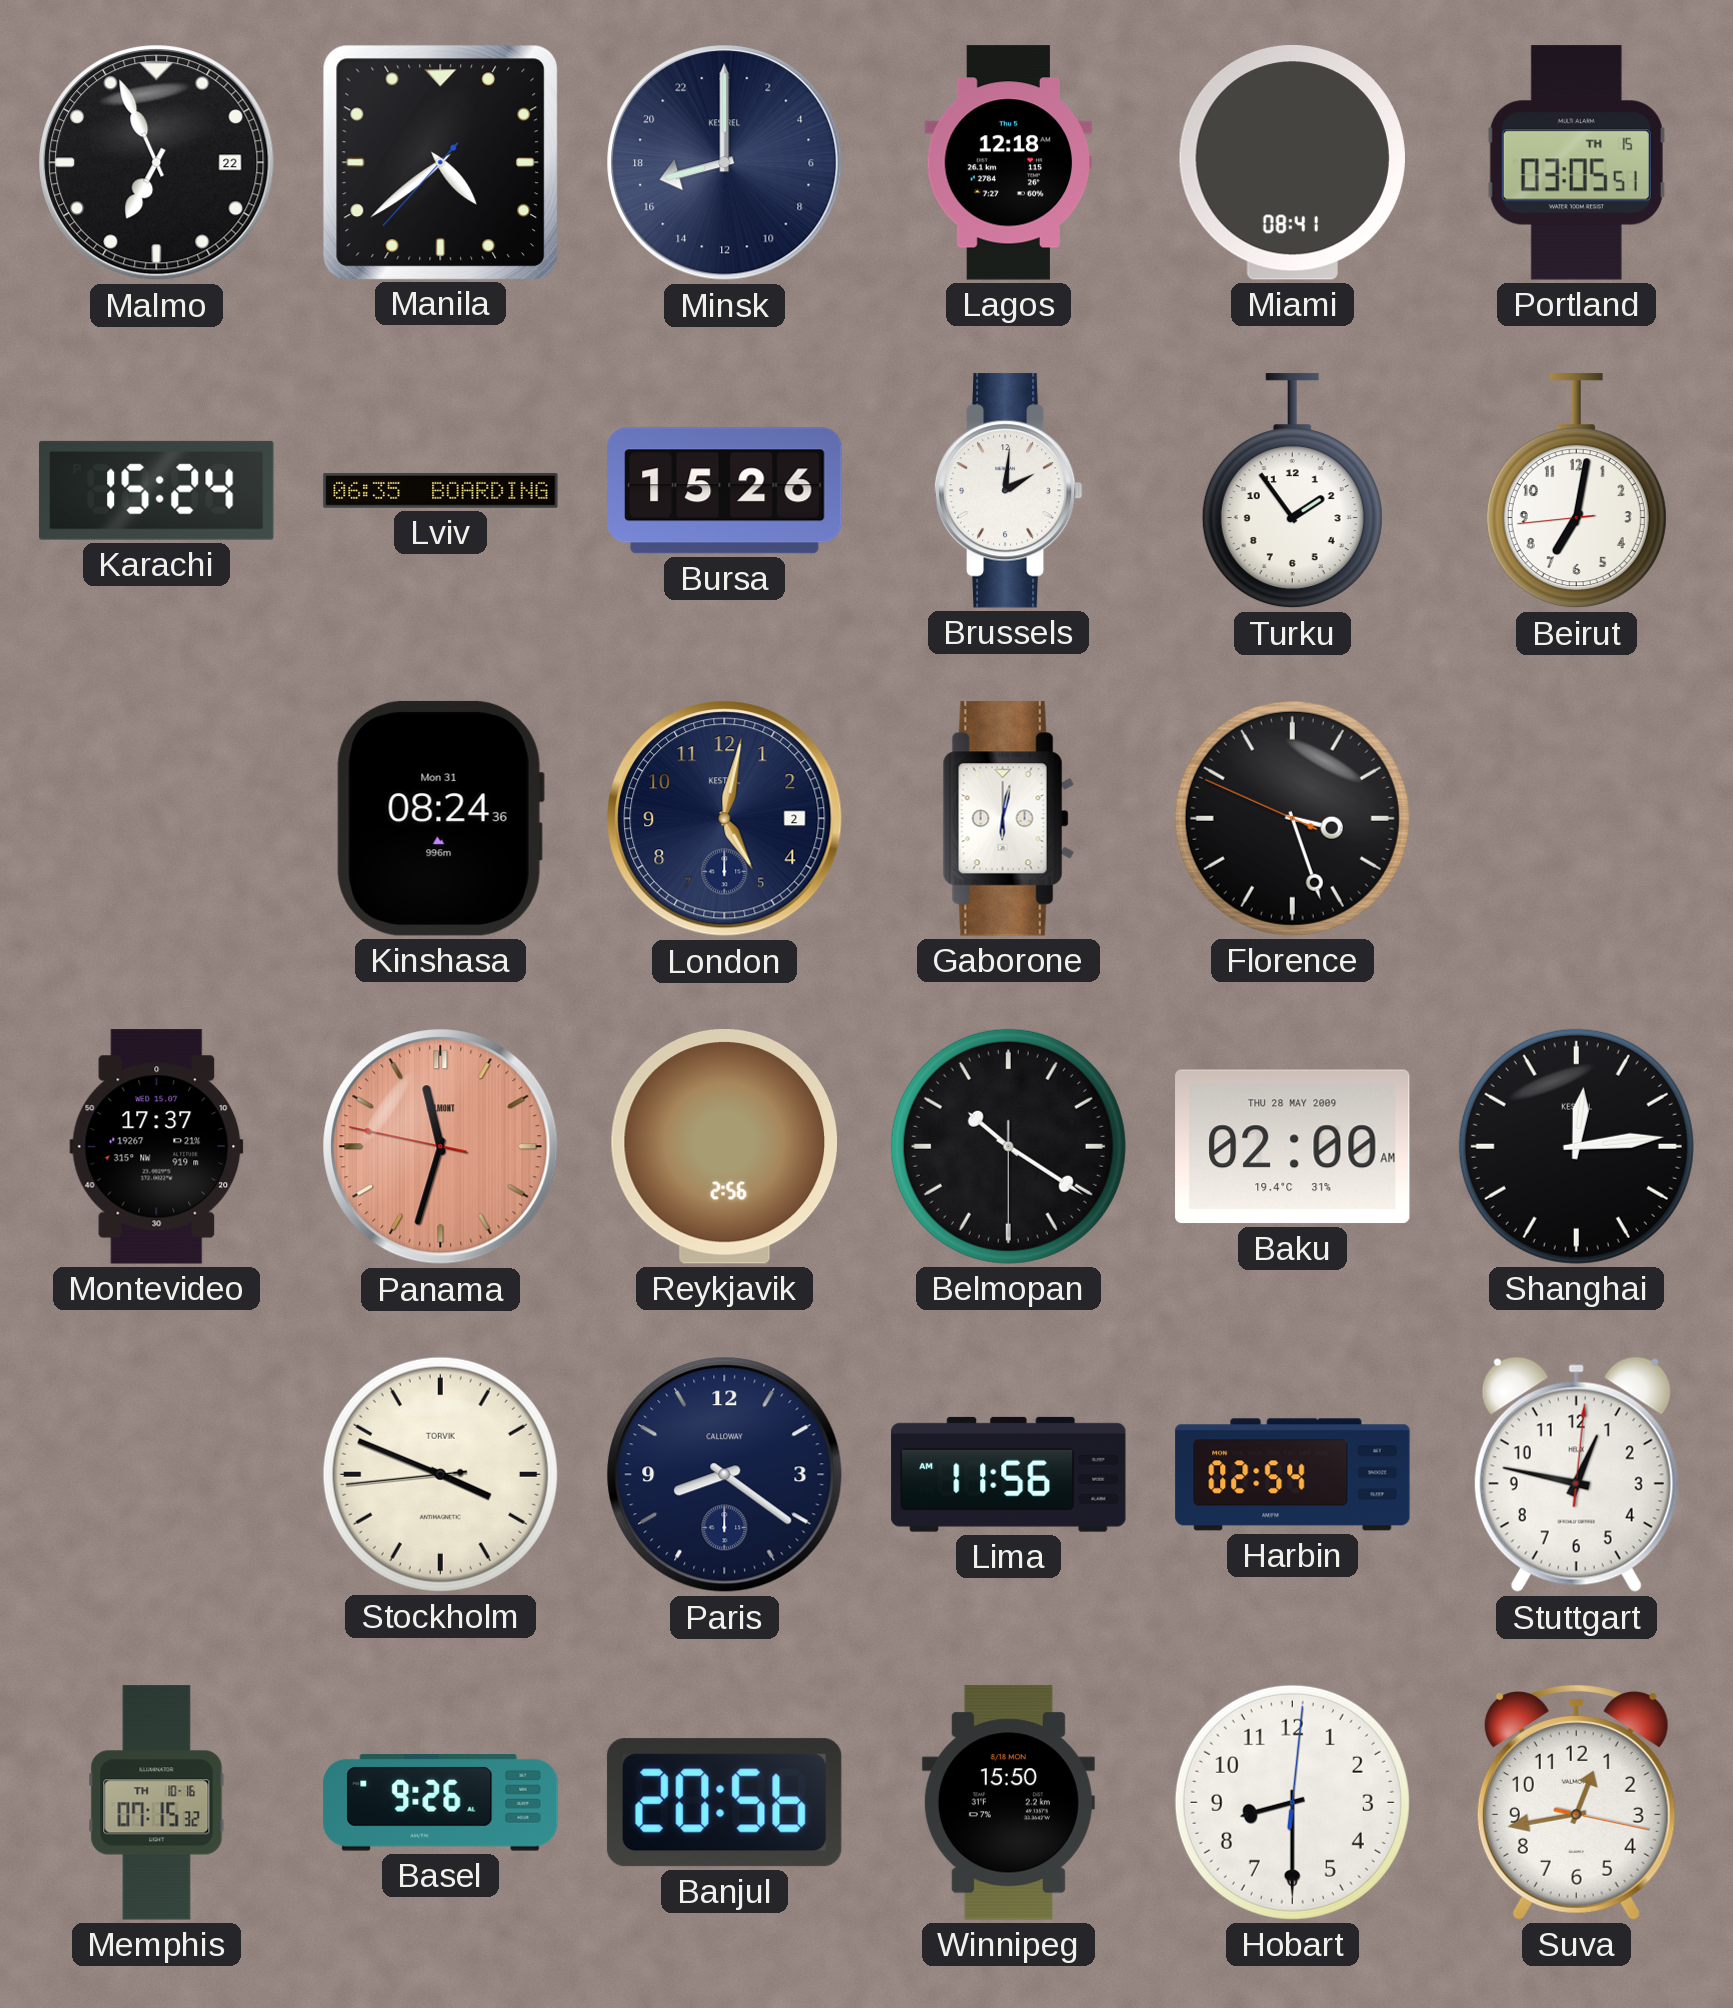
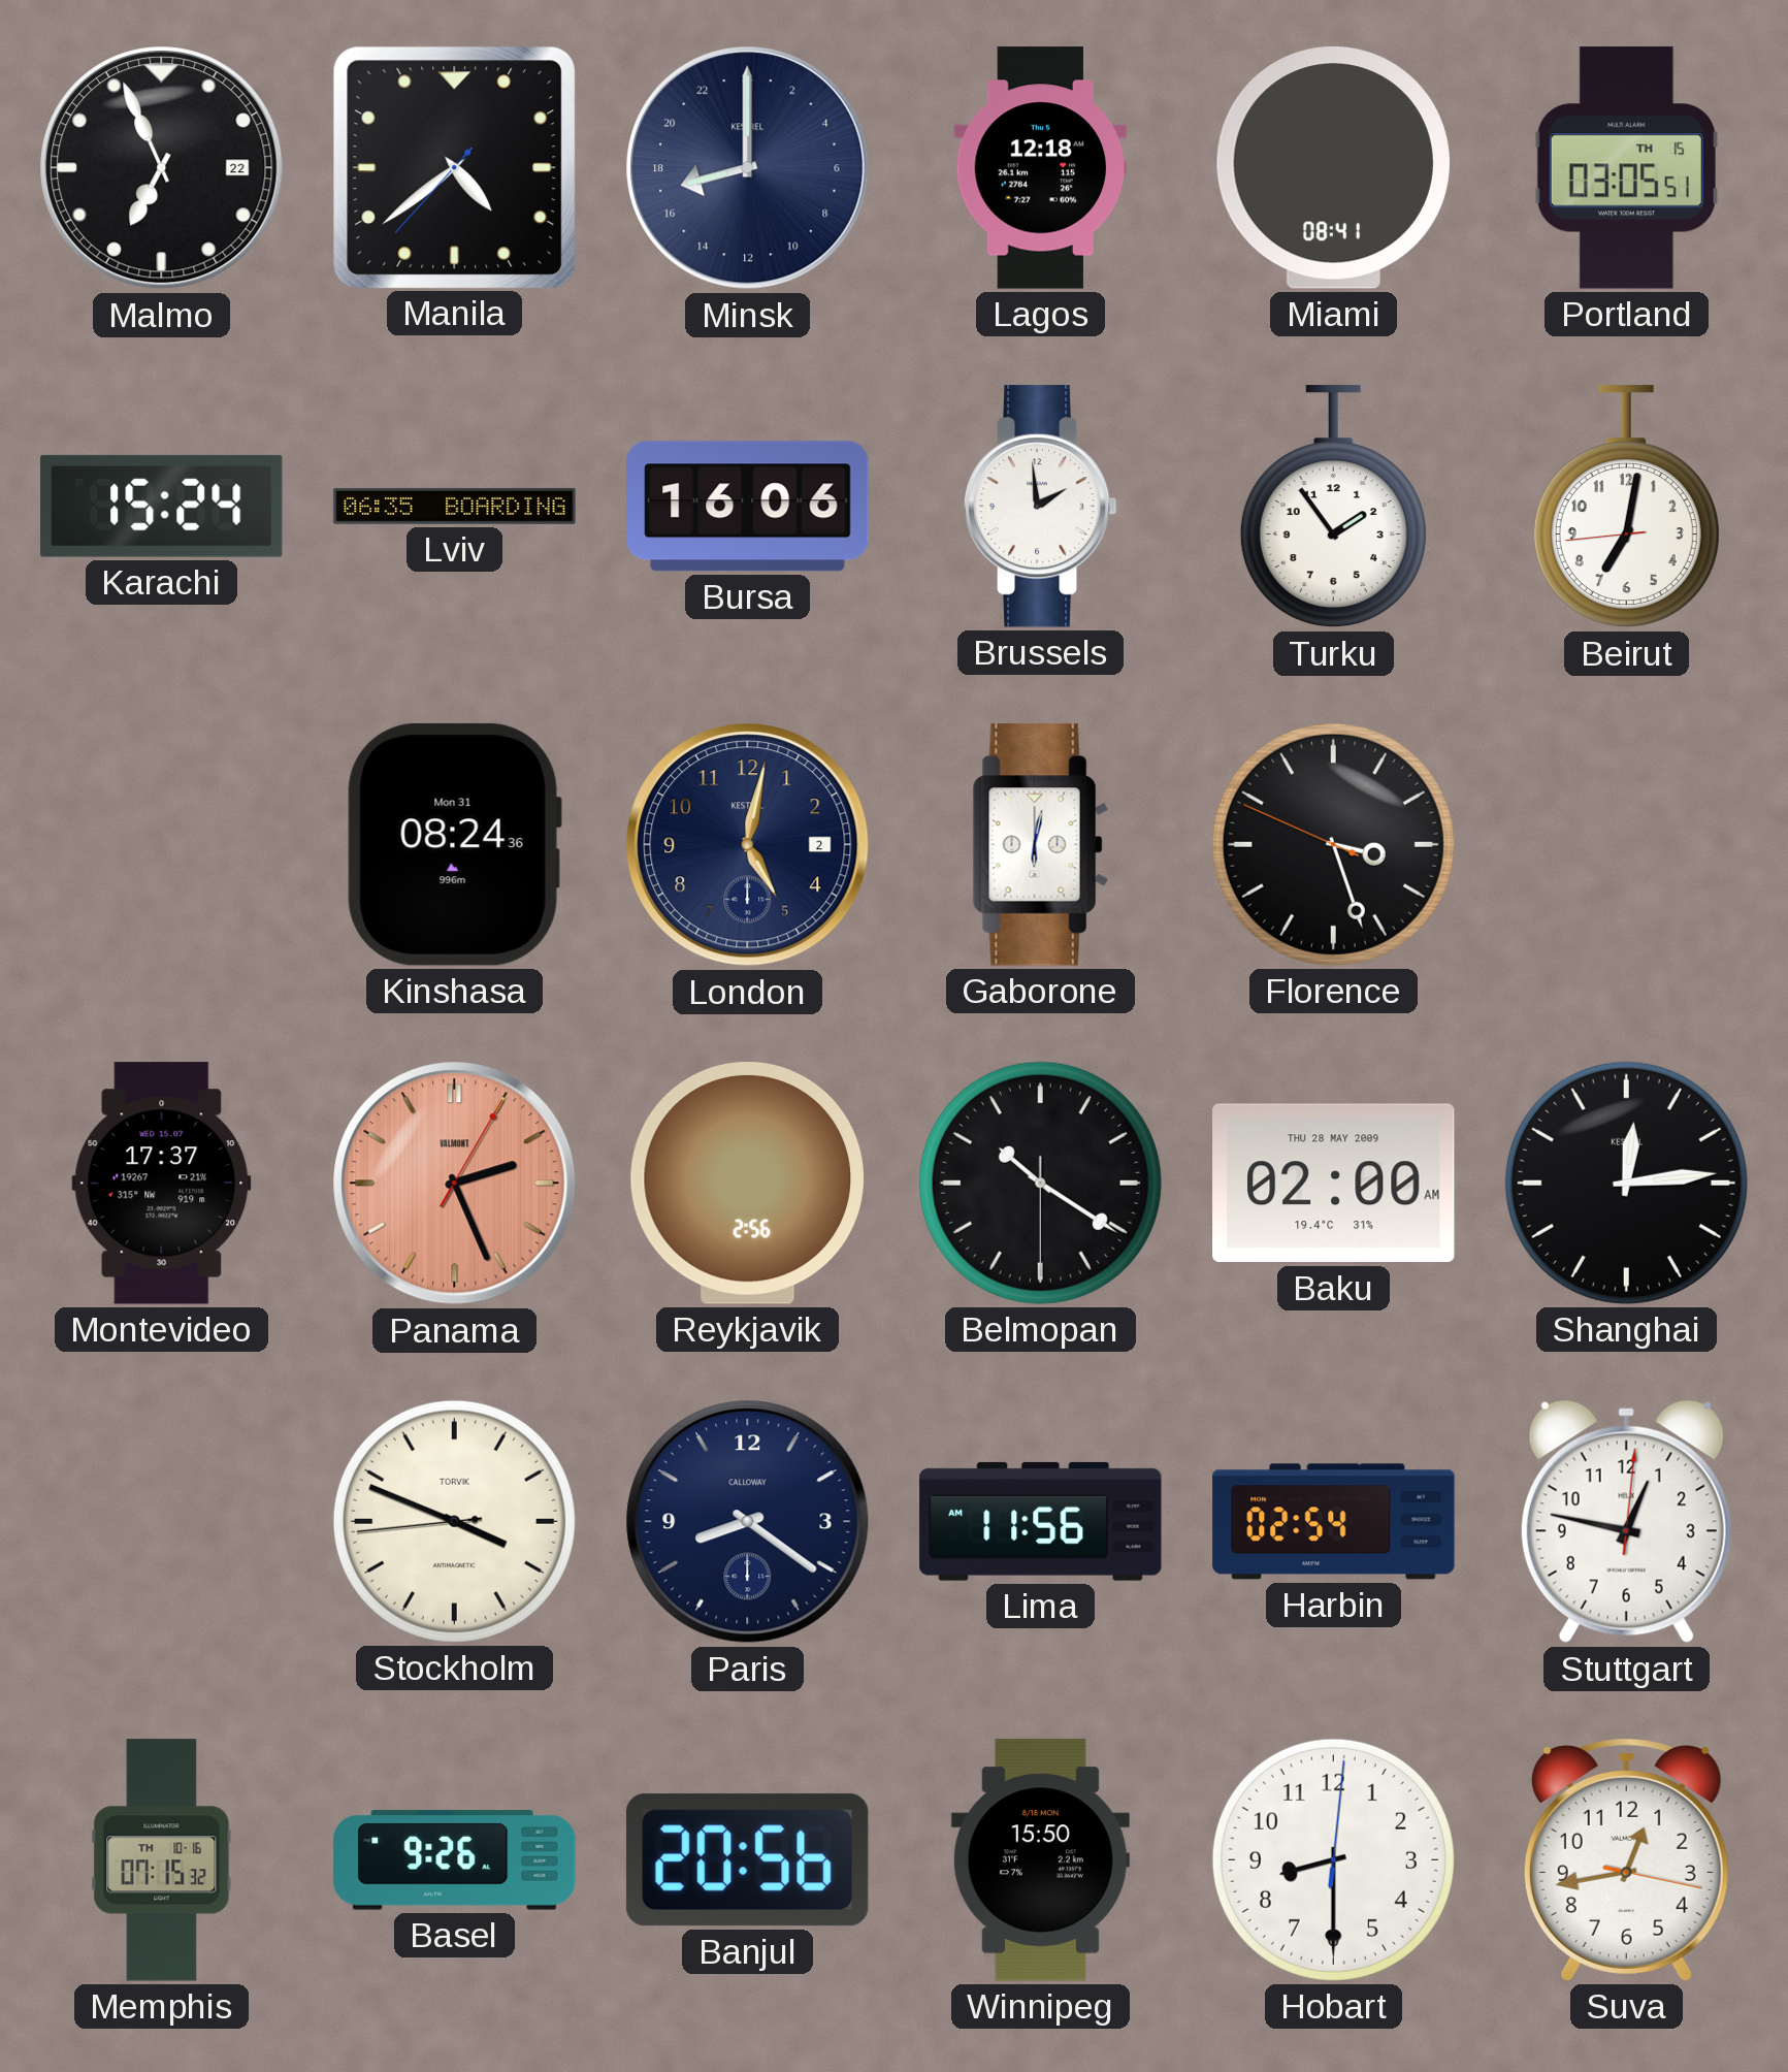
Bursa: 15:26 -> 16:06
Brussels: 2:01 -> 1:59
Panama: 11:32 -> 2:26
